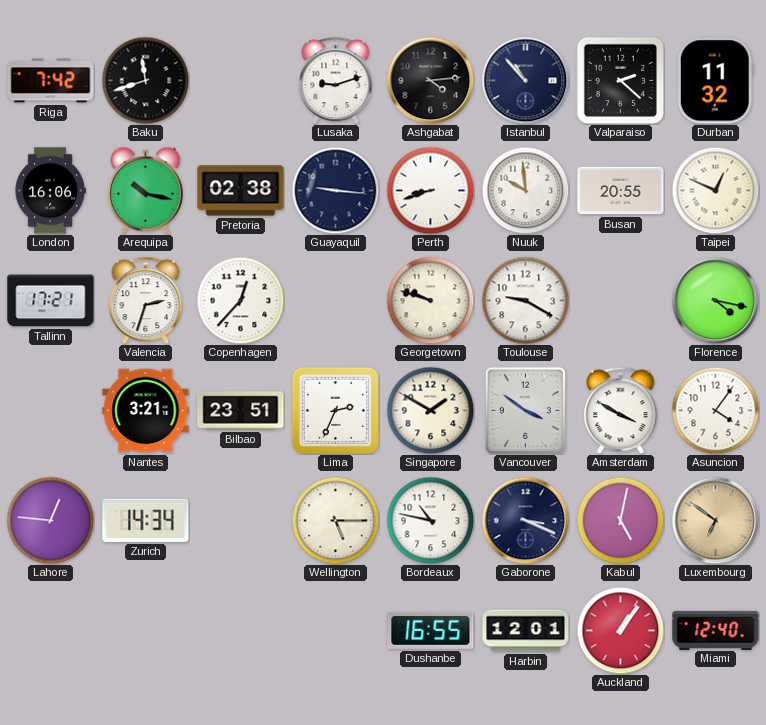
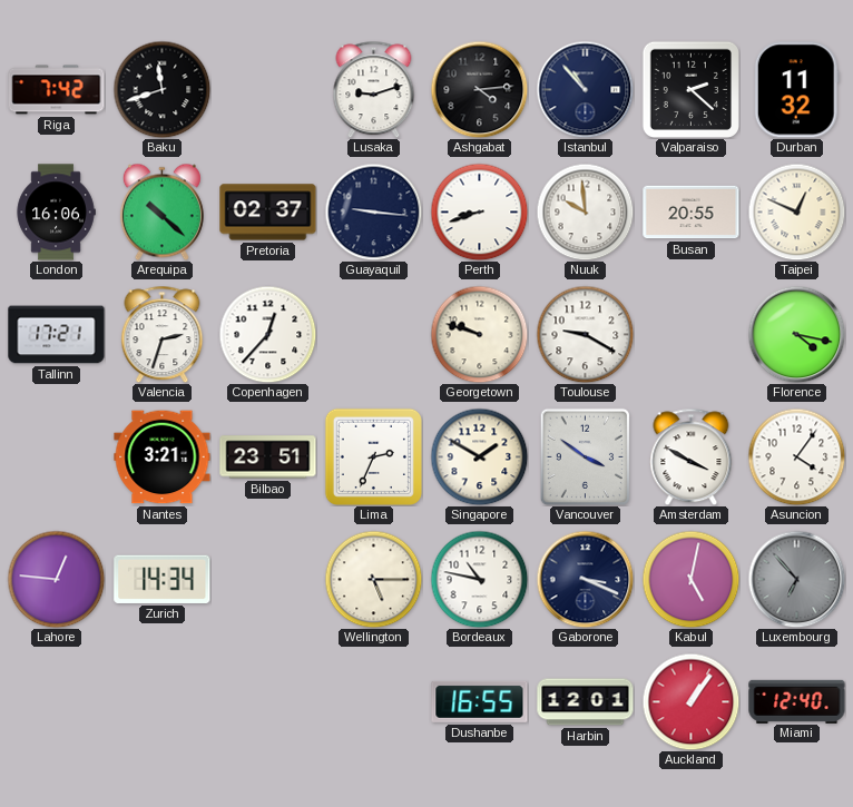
Arequipa: 10:17 -> 10:22
Pretoria: 02:38 -> 02:37
Luxembourg: 6:51 -> 6:53
Luxembourg dial: champagne -> grey
